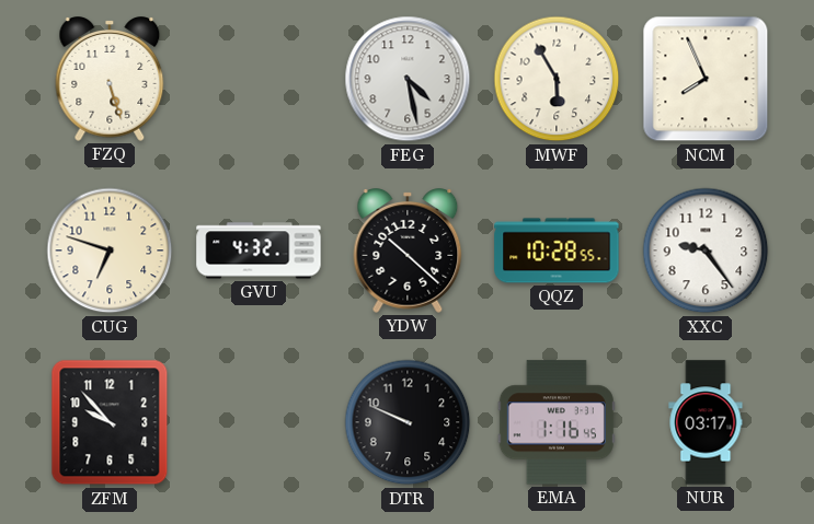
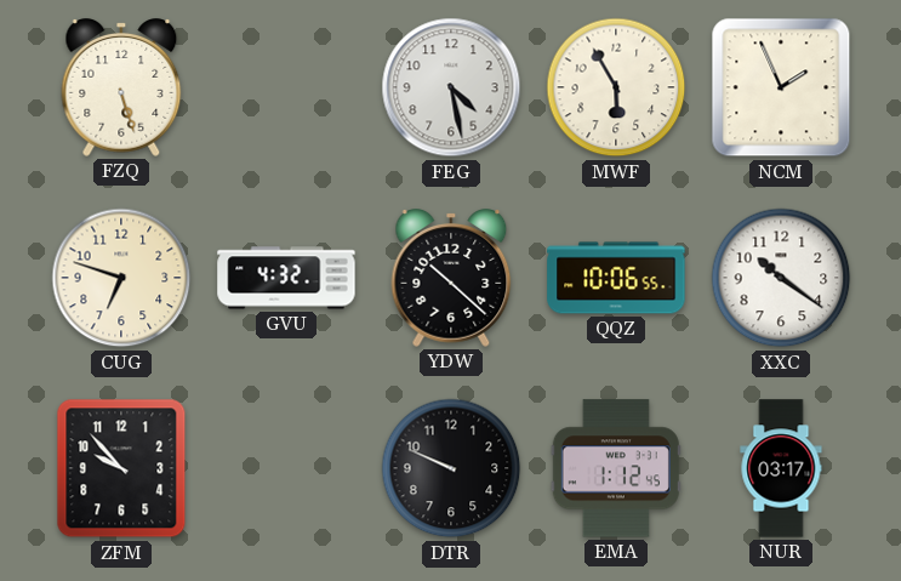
NCM: 7:56 -> 1:56
QQZ: 10:28 -> 10:06
XXC: 9:24 -> 10:21
EMA: 1:16 -> 1:12
